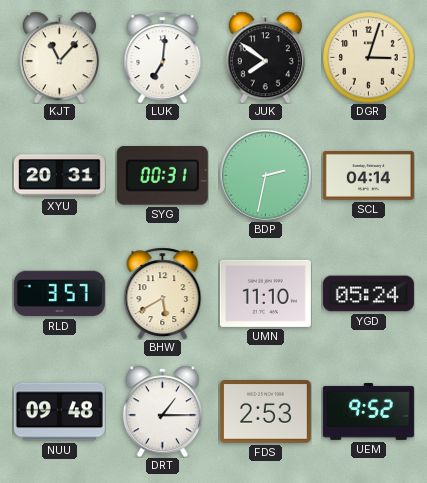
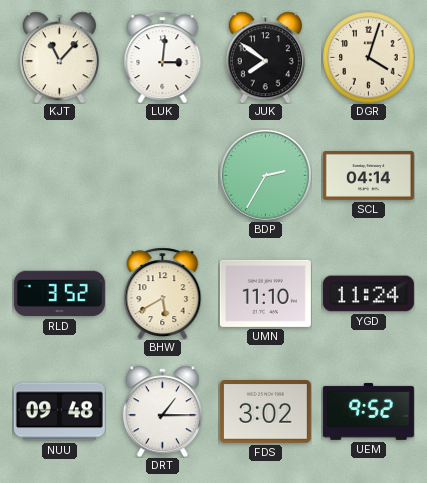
LUK: 7:01 -> 3:01
DGR: 3:03 -> 4:03
XYU: 20:31 -> none
SYG: 00:31 -> none
BDP: 2:32 -> 2:35
RLD: 3:57 -> 3:52
YGD: 05:24 -> 11:24
FDS: 2:53 -> 3:02
